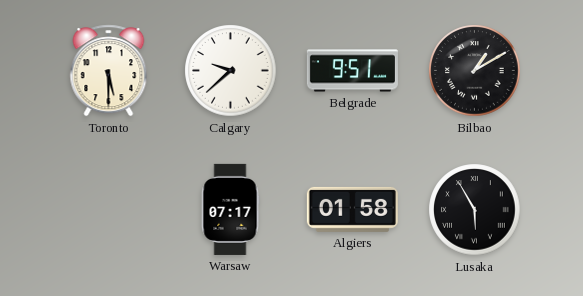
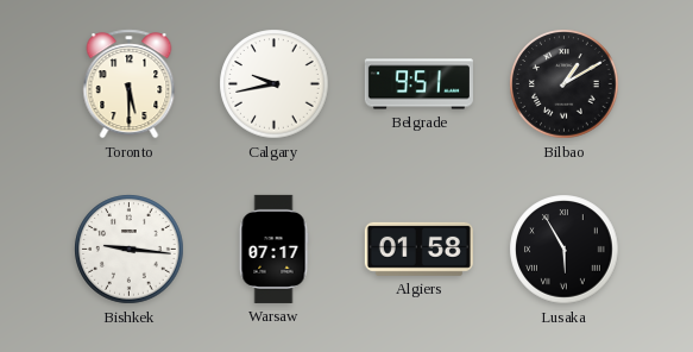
Calgary: 9:38 -> 9:43
Bishkek: none -> 9:16
